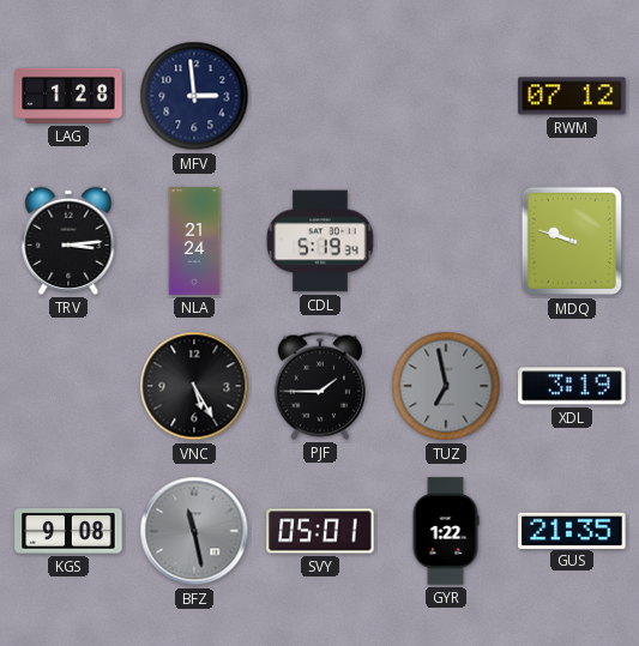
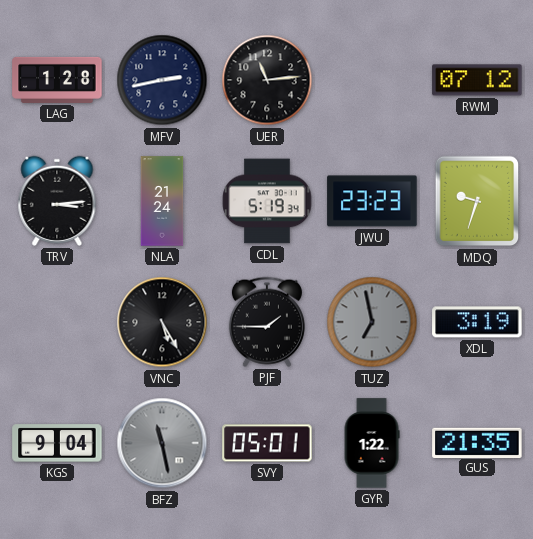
MFV: 2:59 -> 2:43
UER: none -> 11:14
JWU: none -> 23:23
MDQ: 9:48 -> 9:33
KGS: 9:08 -> 9:04
